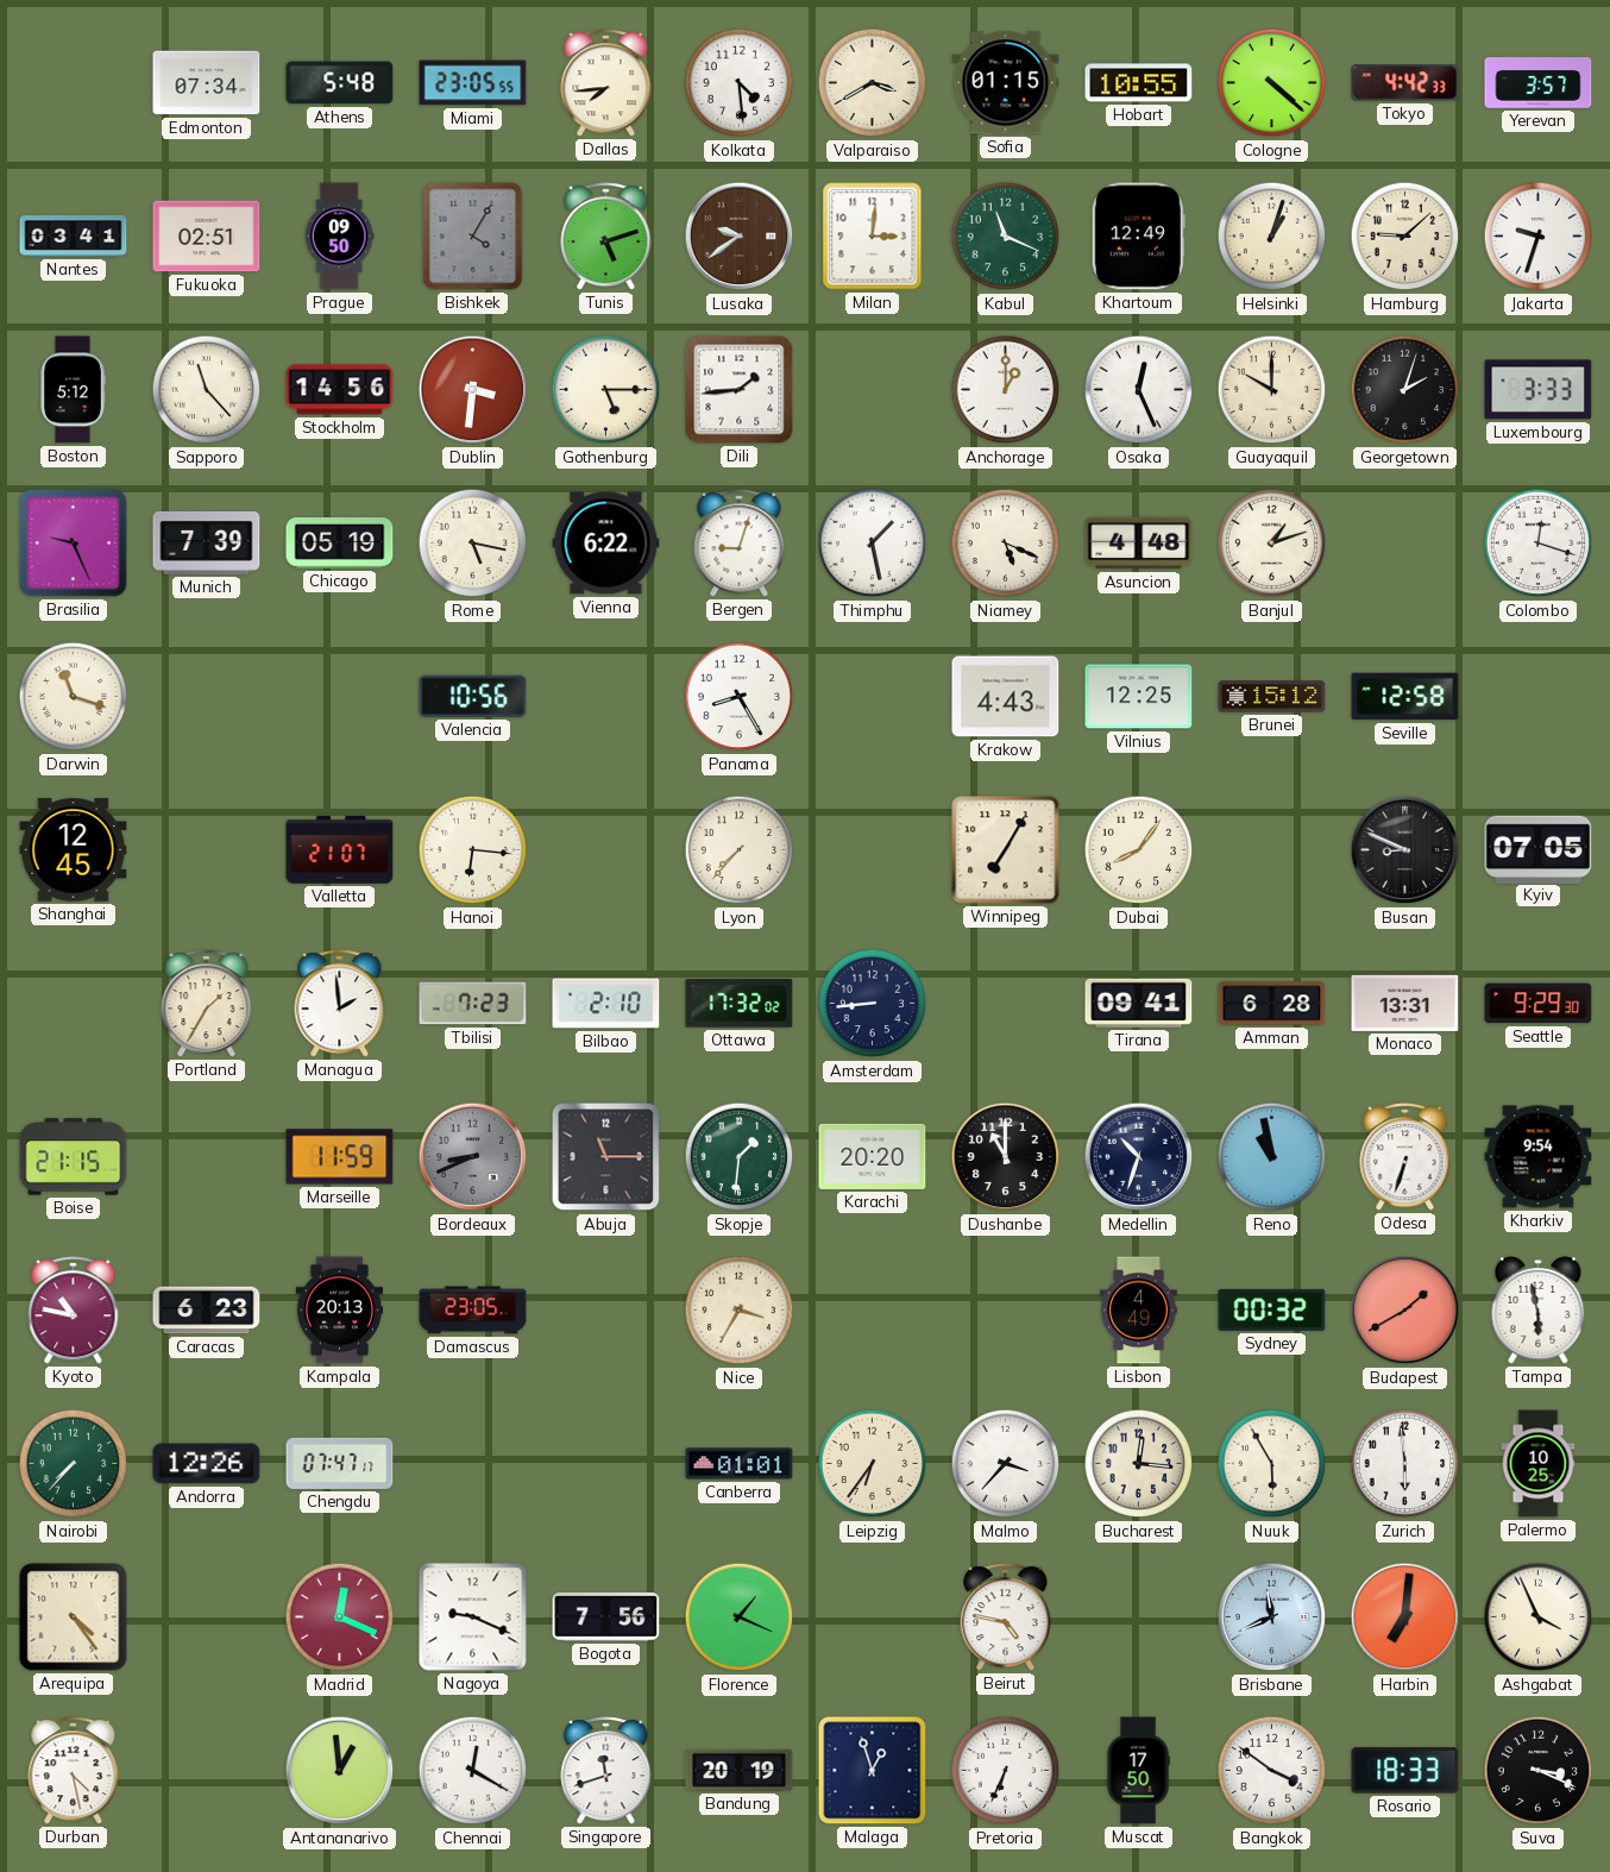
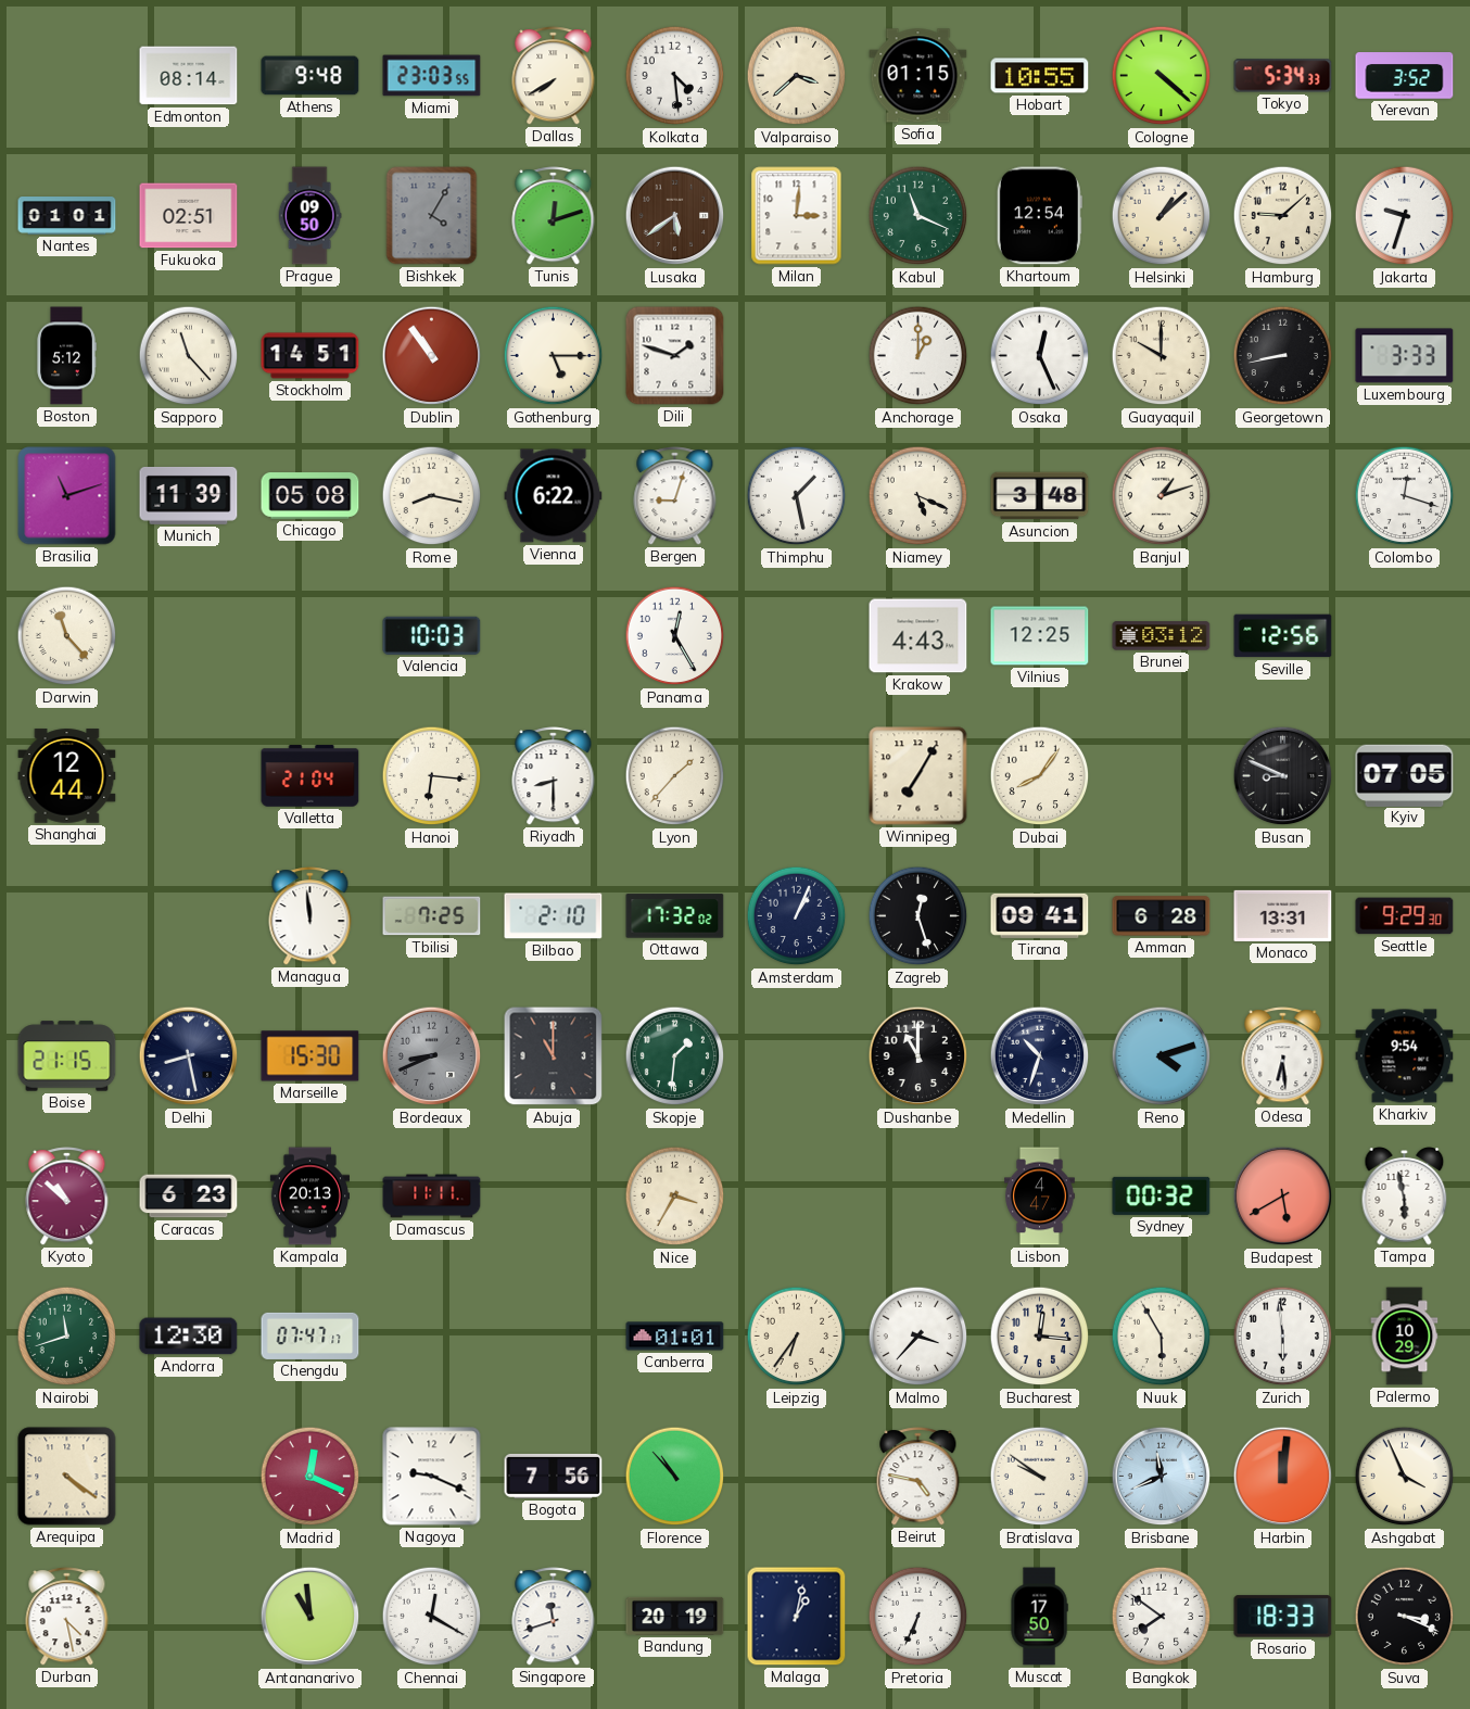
Edmonton: 07:34 -> 08:14
Athens: 5:48 -> 9:48
Miami: 23:05 -> 23:03
Dallas: 7:44 -> 7:40
Valparaiso: 3:40 -> 3:38
Tokyo: 4:42 -> 5:34
Yerevan: 3:57 -> 3:52
Nantes: 03:41 -> 01:01
Tunis: 5:12 -> 12:12
Lusaka: 9:39 -> 5:39
Khartoum: 12:49 -> 12:54
Helsinki: 1:03 -> 1:08
Stockholm: 14:56 -> 14:51
Dublin: 3:31 -> 10:54
Dili: 1:44 -> 1:48
Georgetown: 2:03 -> 8:43
Brasilia: 9:26 -> 11:12
Munich: 7:39 -> 11:39
Chicago: 05:19 -> 05:08
Rome: 5:17 -> 8:17
Asuncion: 4:48 -> 3:48
Darwin: 11:18 -> 11:23
Valencia: 10:56 -> 10:03
Panama: 8:25 -> 12:25
Brunei: 15:12 -> 03:12
Seville: 12:58 -> 12:56
Shanghai: 12:45 -> 12:44
Valletta: 21:07 -> 21:04
Riyadh: none -> 8:30
Lyon: 7:37 -> 1:37
Portland: 1:35 -> none
Managua: 1:59 -> 11:59
Tbilisi: 7:23 -> 7:25
Amsterdam: 8:44 -> 1:04
Zagreb: none -> 12:27
Delhi: none -> 8:28
Marseille: 11:59 -> 15:30
Abuja: 11:15 -> 11:00
Karachi: 20:20 -> none
Reno: 10:58 -> 4:12
Odesa: 6:33 -> 6:29
Kyoto: 10:47 -> 10:52
Damascus: 23:05 -> 11:11
Lisbon: 4:49 -> 4:47
Budapest: 1:40 -> 5:40
Nairobi: 7:37 -> 11:42
Andorra: 12:26 -> 12:30
Palermo: 10:25 -> 10:29
Arequipa: 4:24 -> 4:21
Florence: 1:19 -> 10:53
Bratislava: none -> 9:51
Harbin: 7:01 -> 12:01
Antananarivo: 12:59 -> 10:59
Malaga: 12:57 -> 1:02
Bangkok: 3:51 -> 7:51
